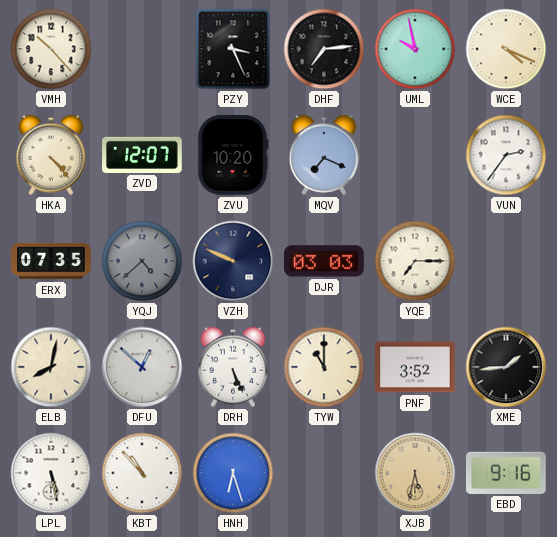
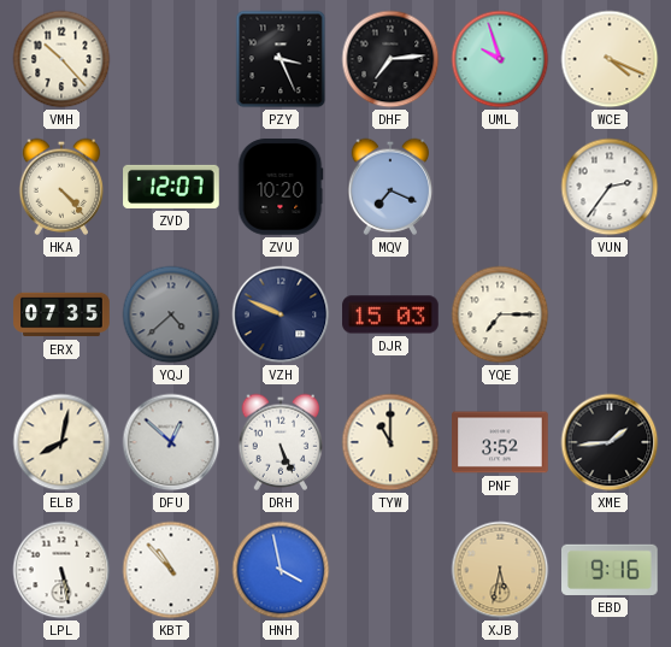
UML: 9:58 -> 9:57
DJR: 03:03 -> 15:03
HNH: 6:27 -> 3:58
